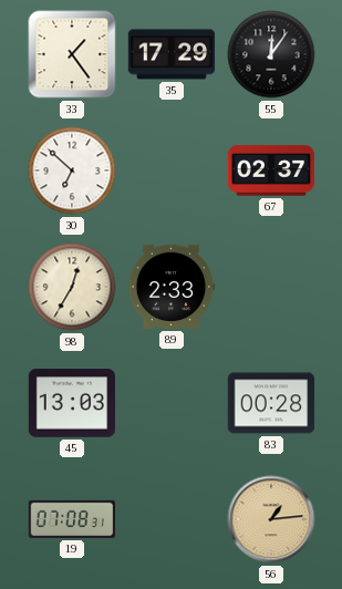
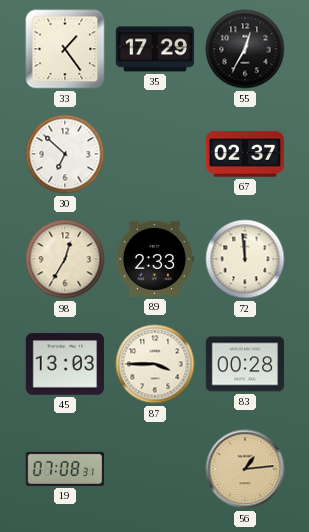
55: 12:06 -> 12:35
72: none -> 11:59
87: none -> 3:45
